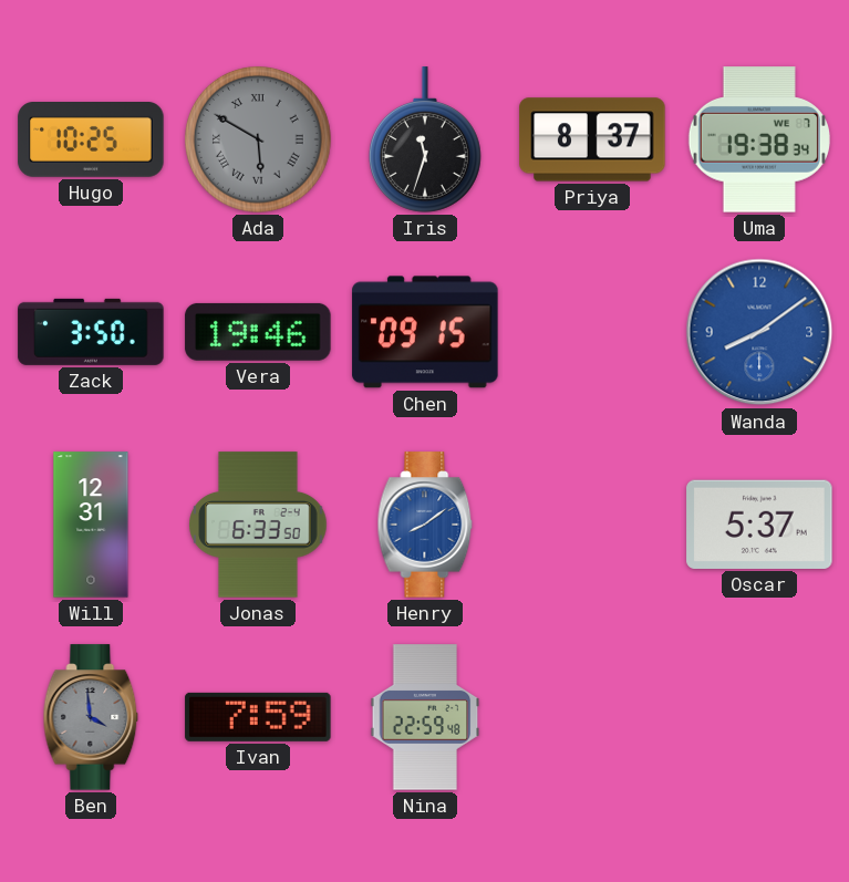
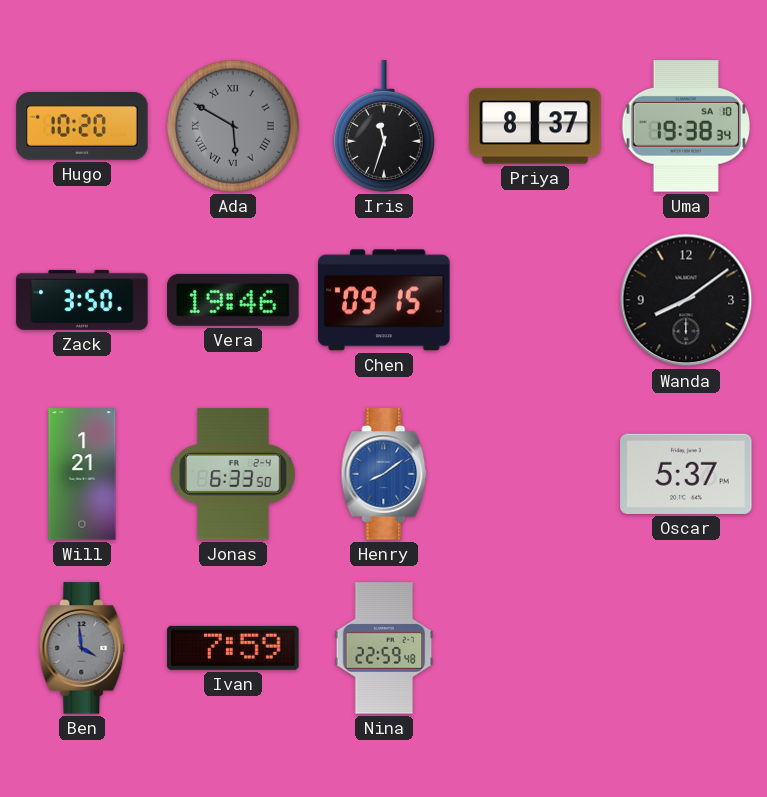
Hugo: 10:25 -> 10:20
Uma date: WE 7 -> SA 10
Wanda dial: blue -> black
Will: 12:31 -> 1:21
